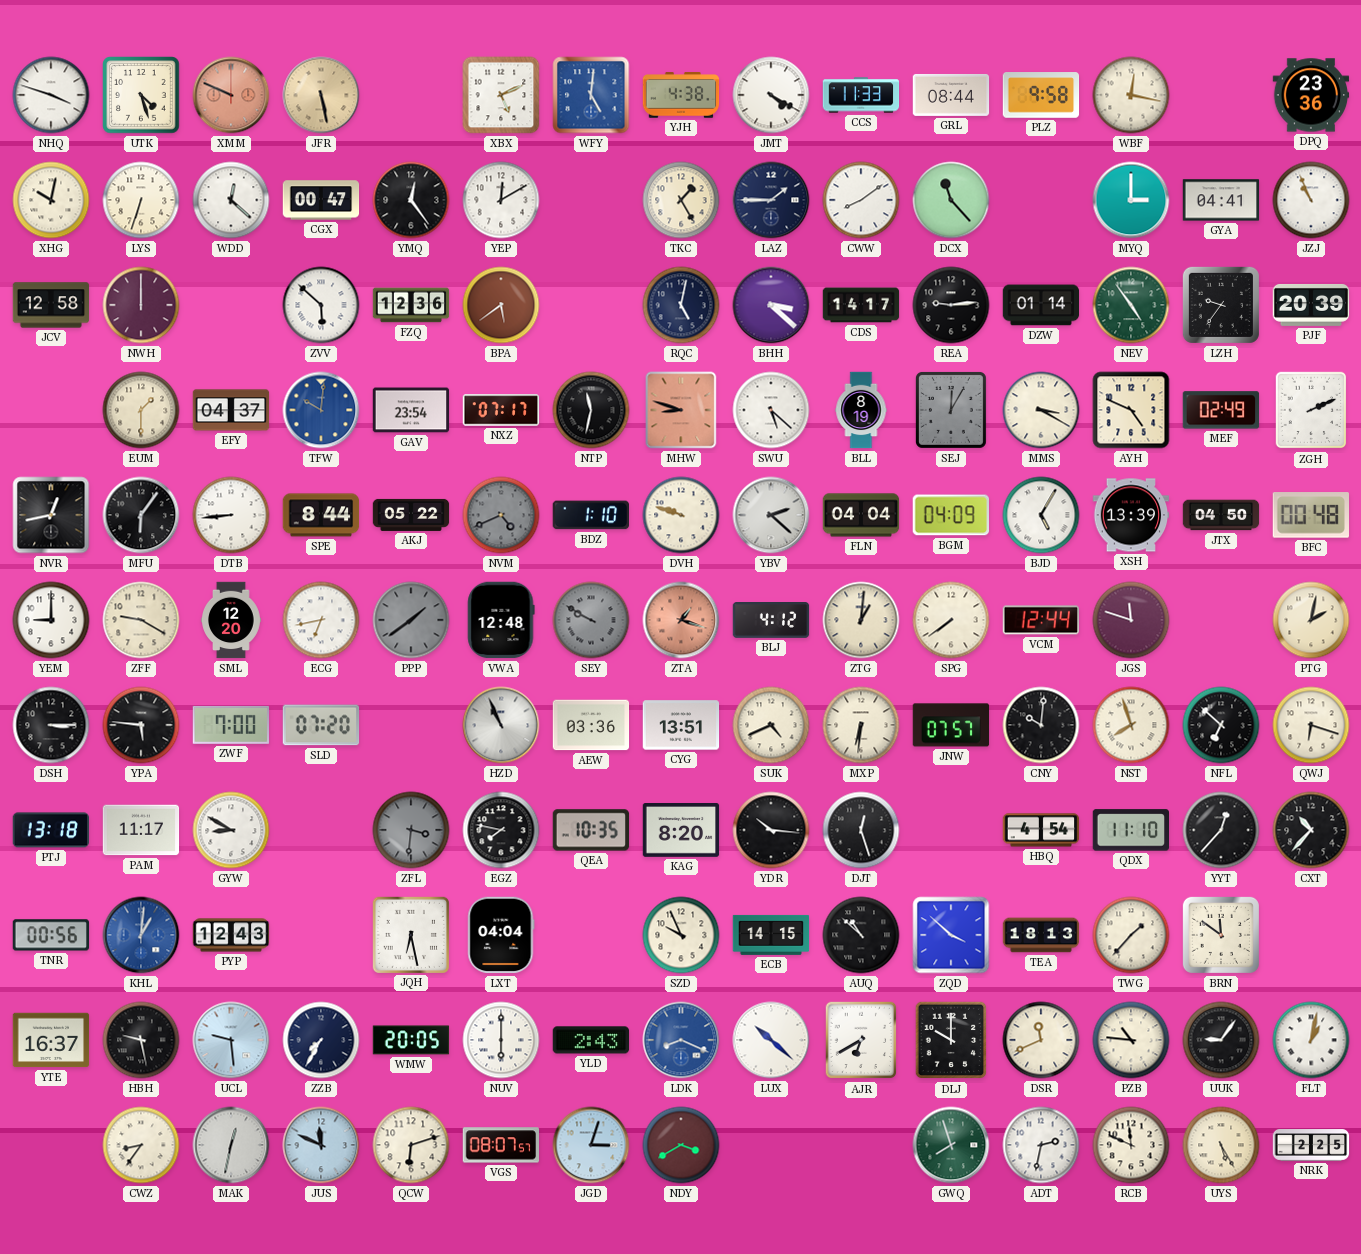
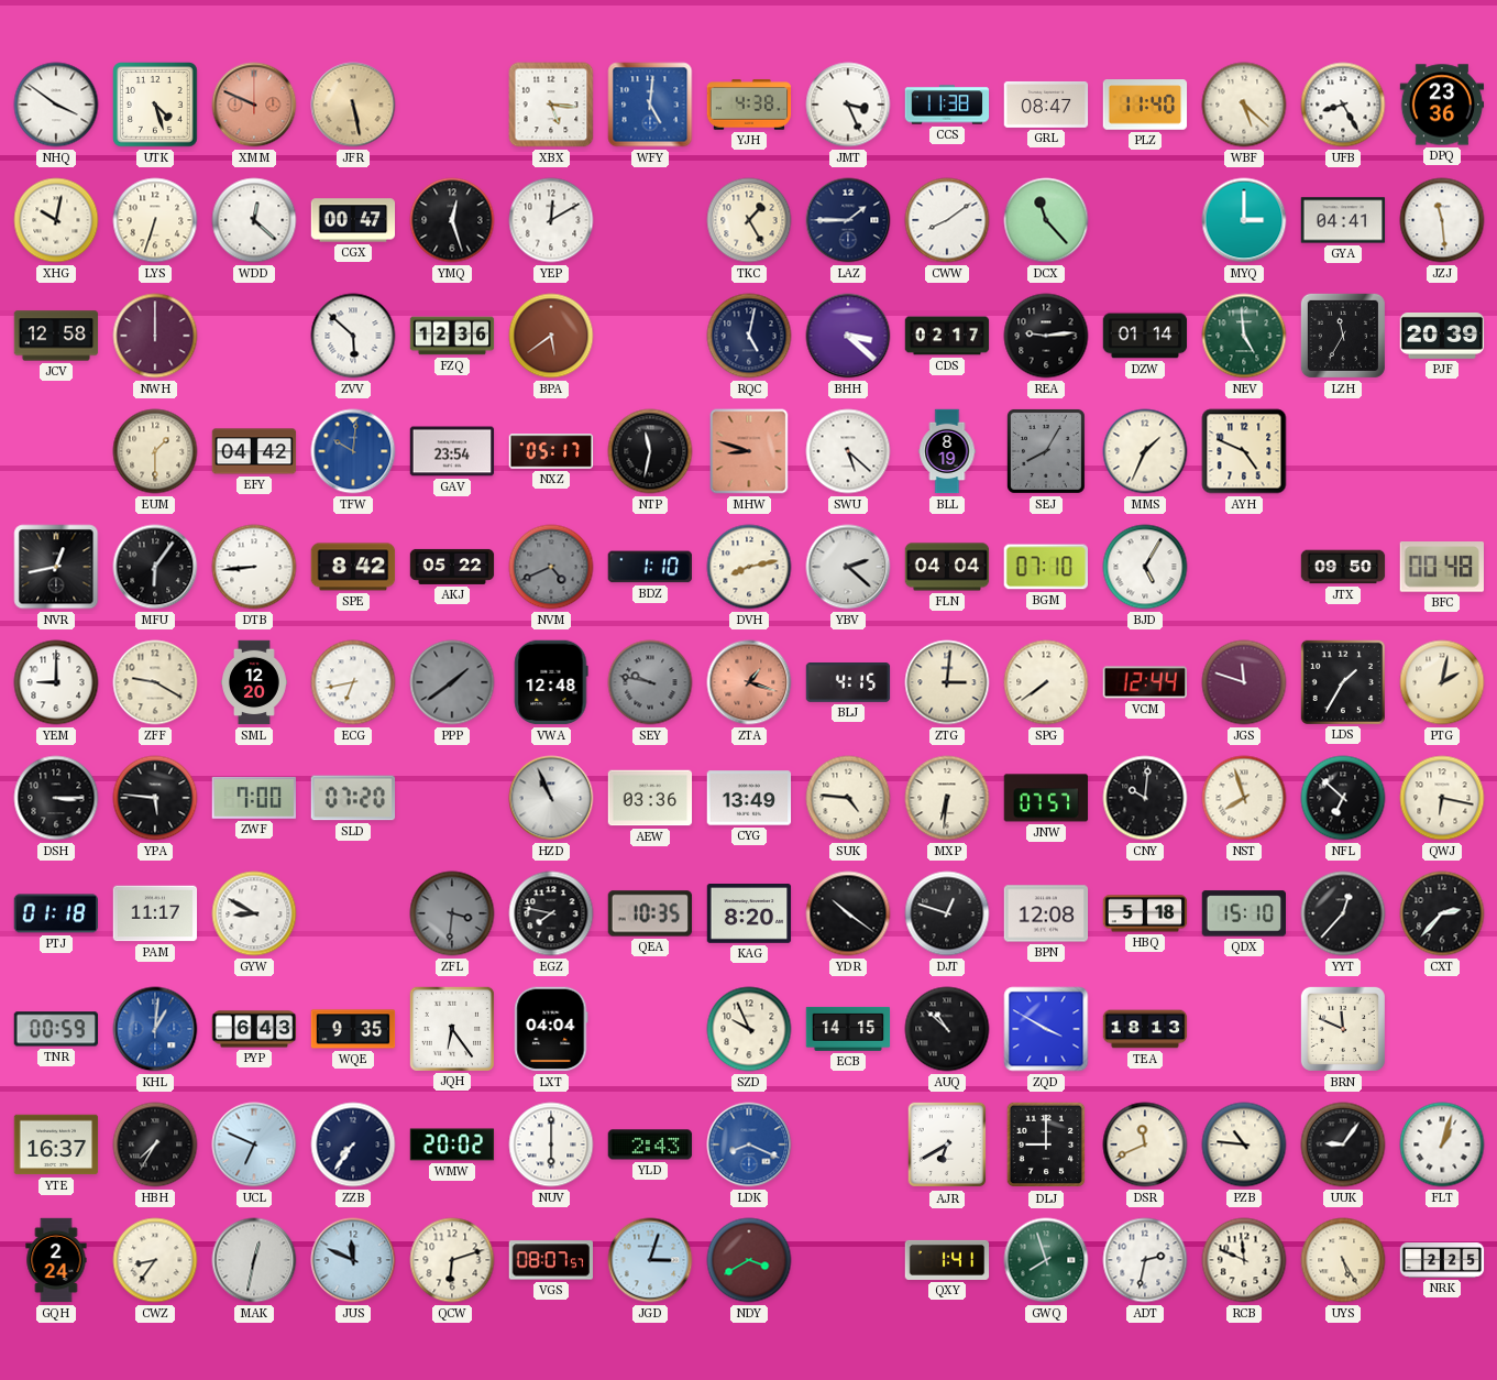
NHQ: 3:48 -> 3:51
XBX: 5:11 -> 5:16
JMT: 4:20 -> 3:26
CCS: 11:33 -> 11:38
GRL: 08:44 -> 08:47
PLZ: 9:58 -> 11:40
WBF: 12:17 -> 5:22
UFB: none -> 8:25
YMQ: 12:24 -> 12:27
JZJ: 10:56 -> 11:29
CDS: 14:17 -> 02:17
NEV: 4:54 -> 4:59
LZH: 9:36 -> 11:35
EFY: 04:37 -> 04:42
NXZ: 07:17 -> 05:17
SEJ: 12:05 -> 8:05
MMS: 3:20 -> 1:34
MEF: 02:49 -> none
ZGH: 2:11 -> none
SPE: 8:44 -> 8:42
DVH: 9:48 -> 8:13
BGM: 04:09 -> 07:10
XSH: 13:39 -> none
JTX: 04:50 -> 09:50
SEY: 9:50 -> 9:47
BLJ: 4:12 -> 4:15
ZTG: 1:01 -> 3:01
LDS: none -> 1:35
CYG: 13:51 -> 13:49
SUK: 4:41 -> 4:46
QWJ: 6:18 -> 6:17
PTJ: 13:18 -> 01:18
YDR: 10:16 -> 10:21
DJT: 12:27 -> 12:48
BPN: none -> 12:08
HBQ: 4:54 -> 5:18
QDX: 11:10 -> 15:10
CXT: 10:37 -> 2:37
TNR: 00:56 -> 00:59
PYP: 12:43 -> 6:43
WQE: none -> 9:35
JQH: 6:28 -> 6:24
ZQD: 3:52 -> 3:50
TWG: 1:37 -> none
BRN: 11:51 -> 11:49
HBH: 9:28 -> 7:35
UCL: 9:29 -> 6:49
ZZB: 7:35 -> 7:36
WMW: 20:05 -> 20:02
LUX: 10:22 -> none
DLJ: 10:00 -> 9:00
FLT: 1:02 -> 1:03
GQH: none -> 2:24
QXY: none -> 1:41
